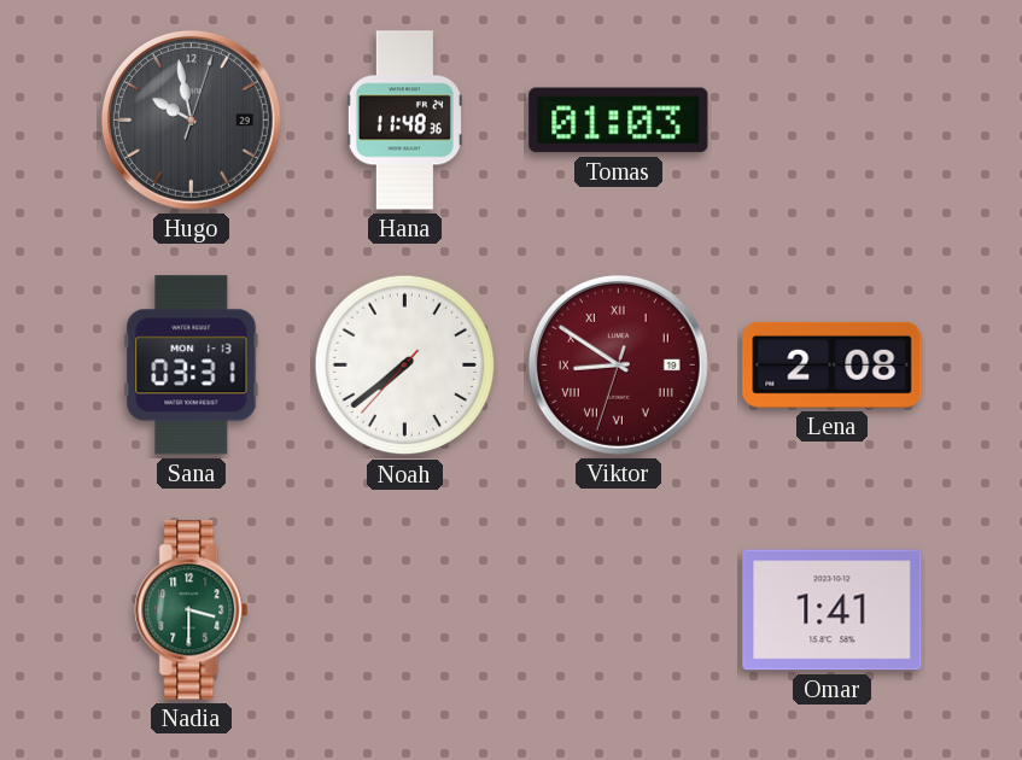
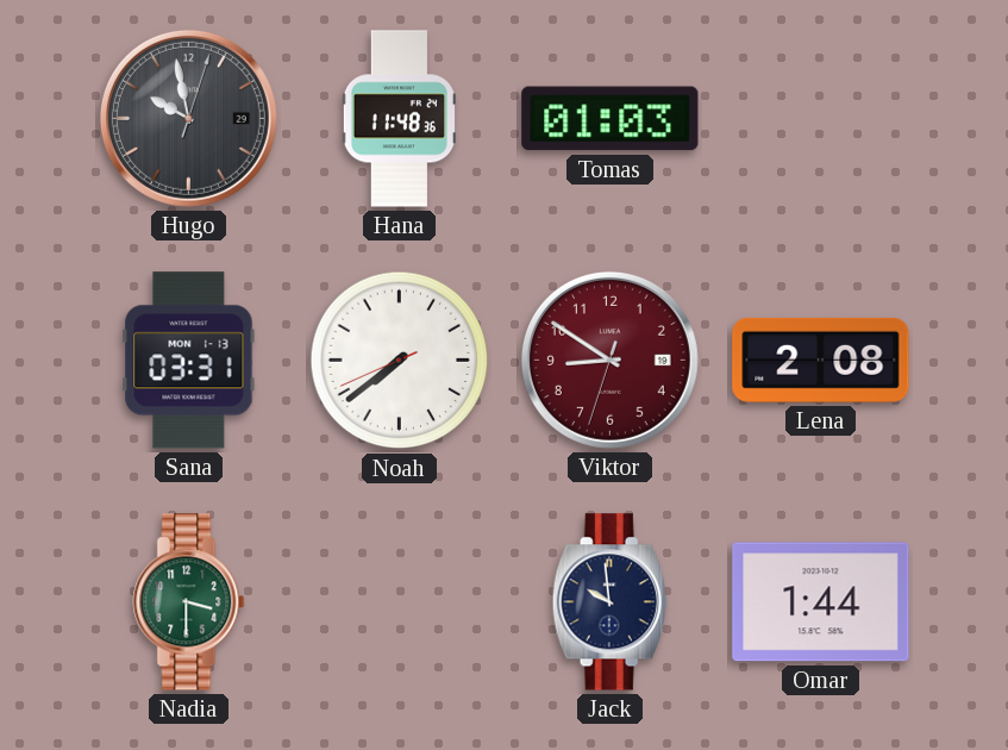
Noah: 7:38:37 -> 7:38:41
Viktor numerals: Roman -> Arabic
Jack: none -> 9:59
Omar: 1:41 -> 1:44
